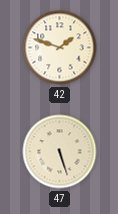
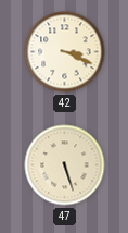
42: 1:48 -> 3:19
